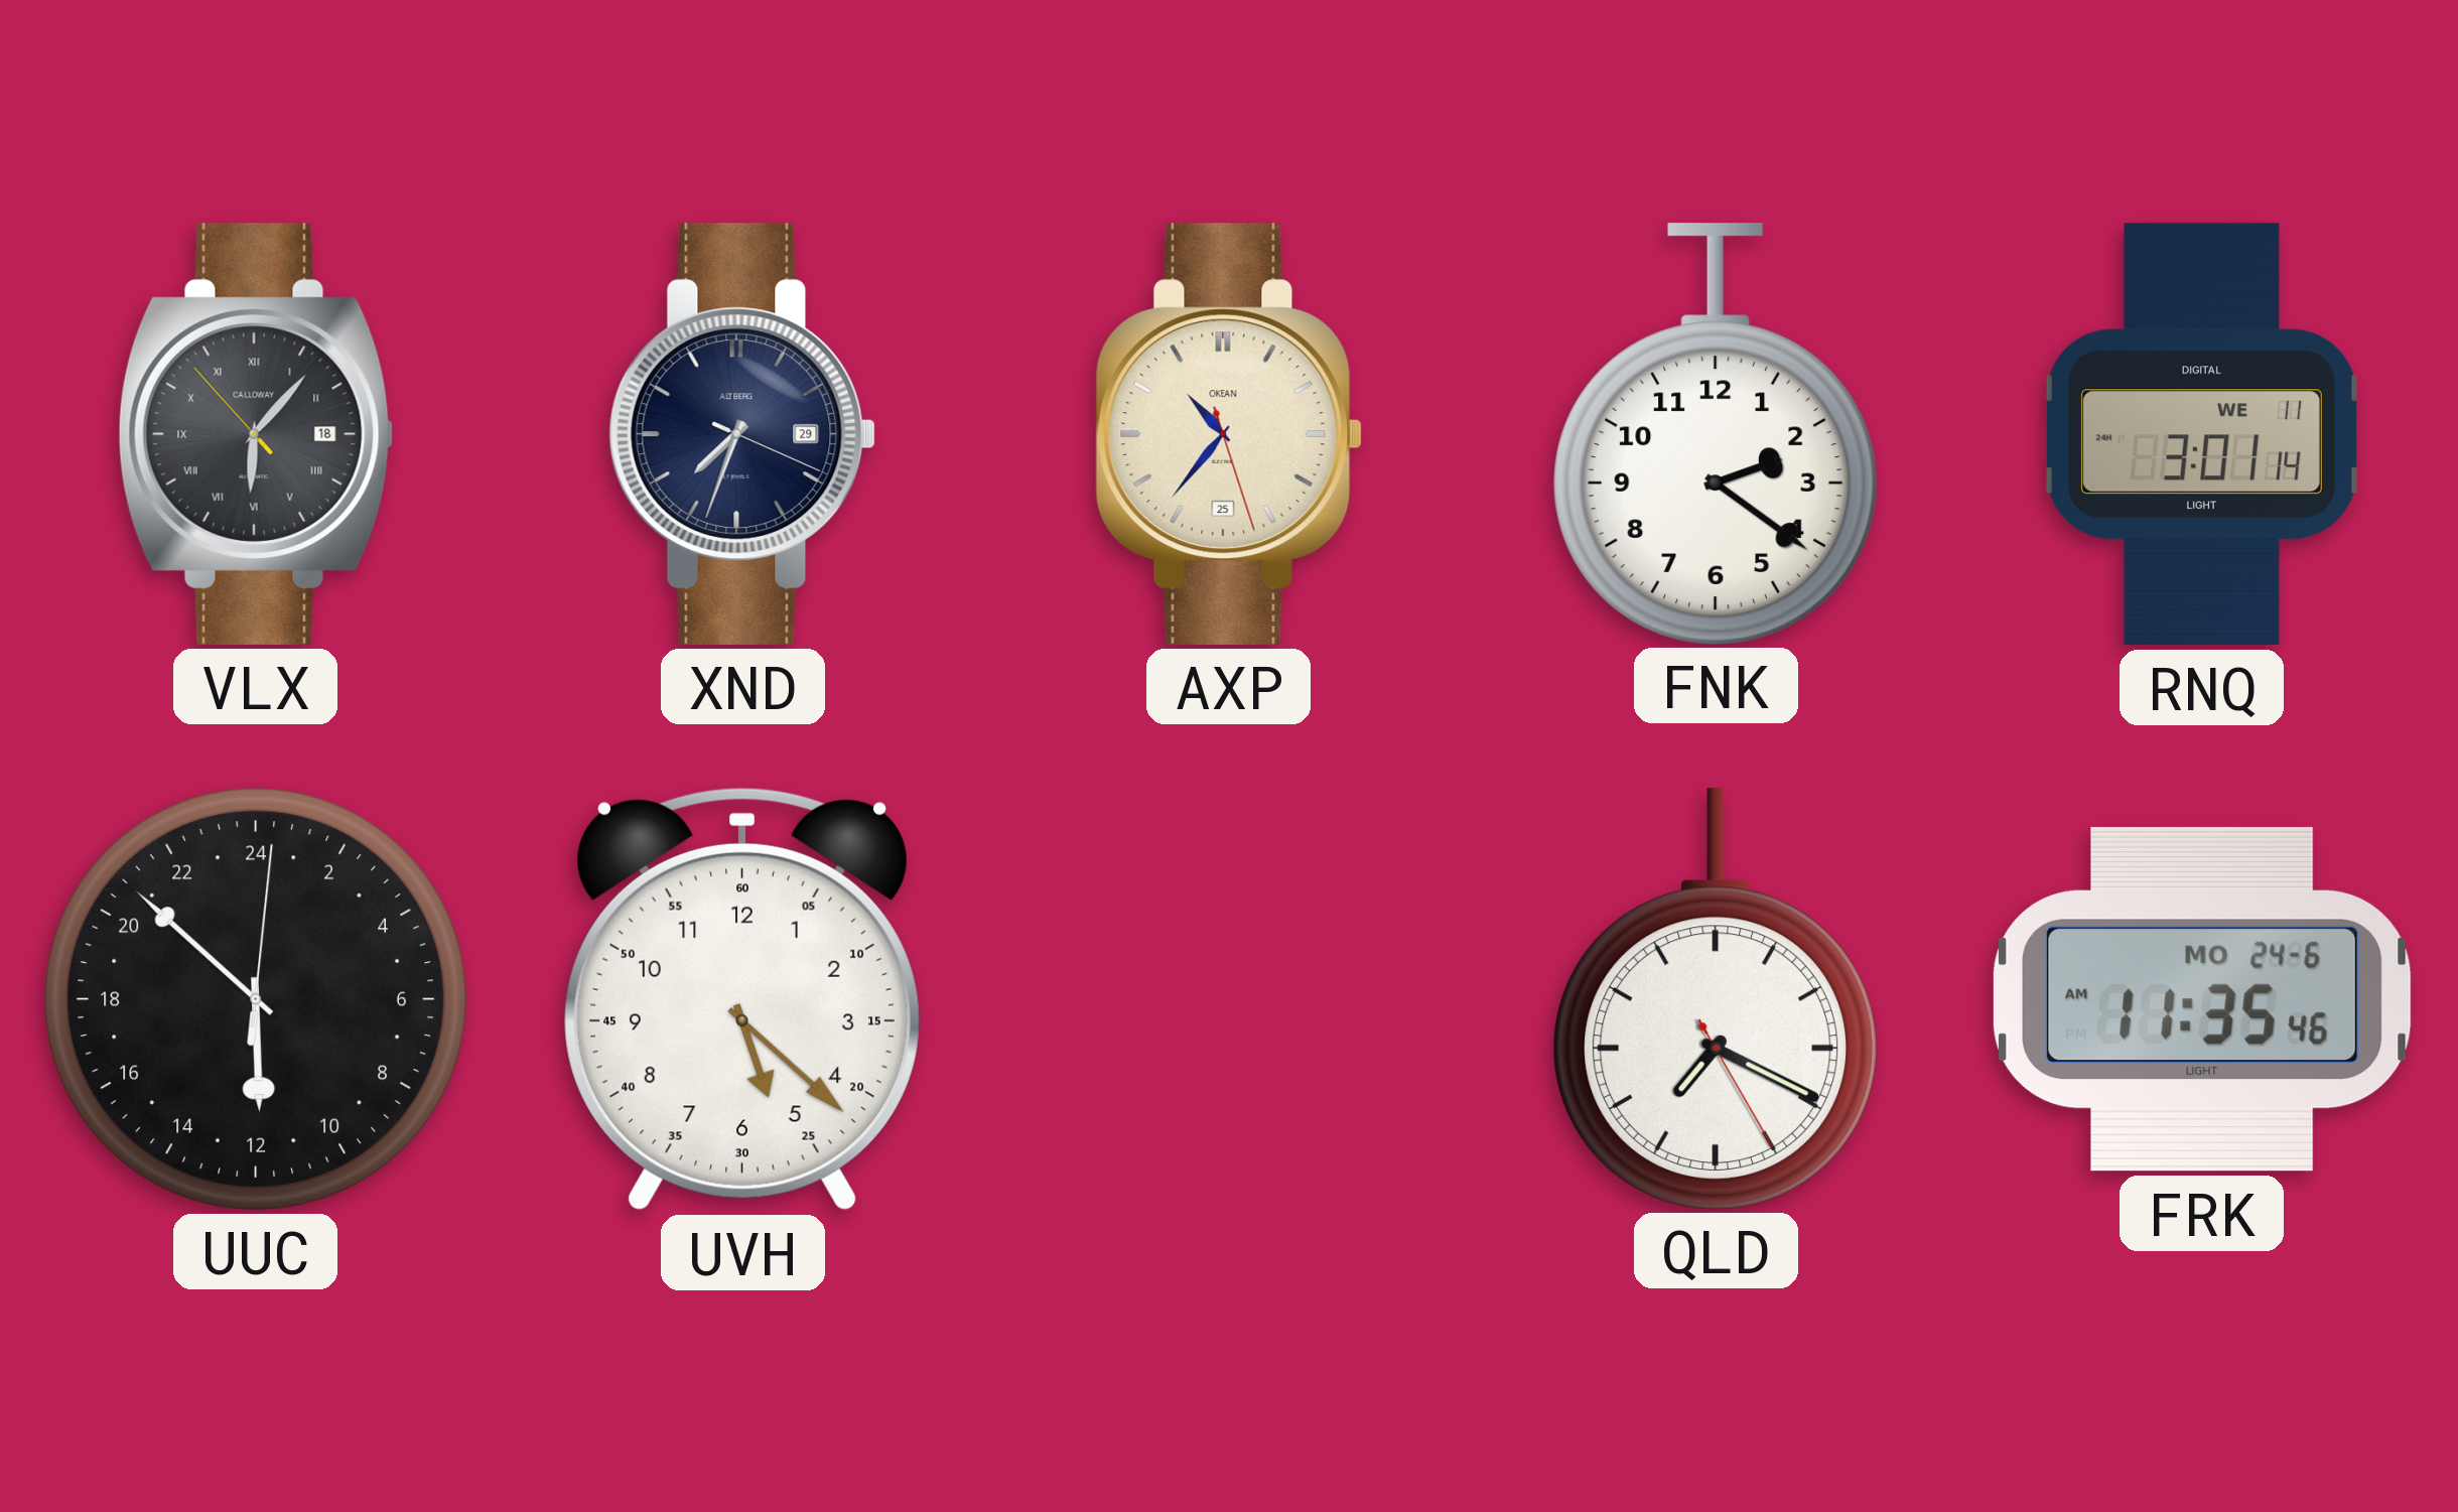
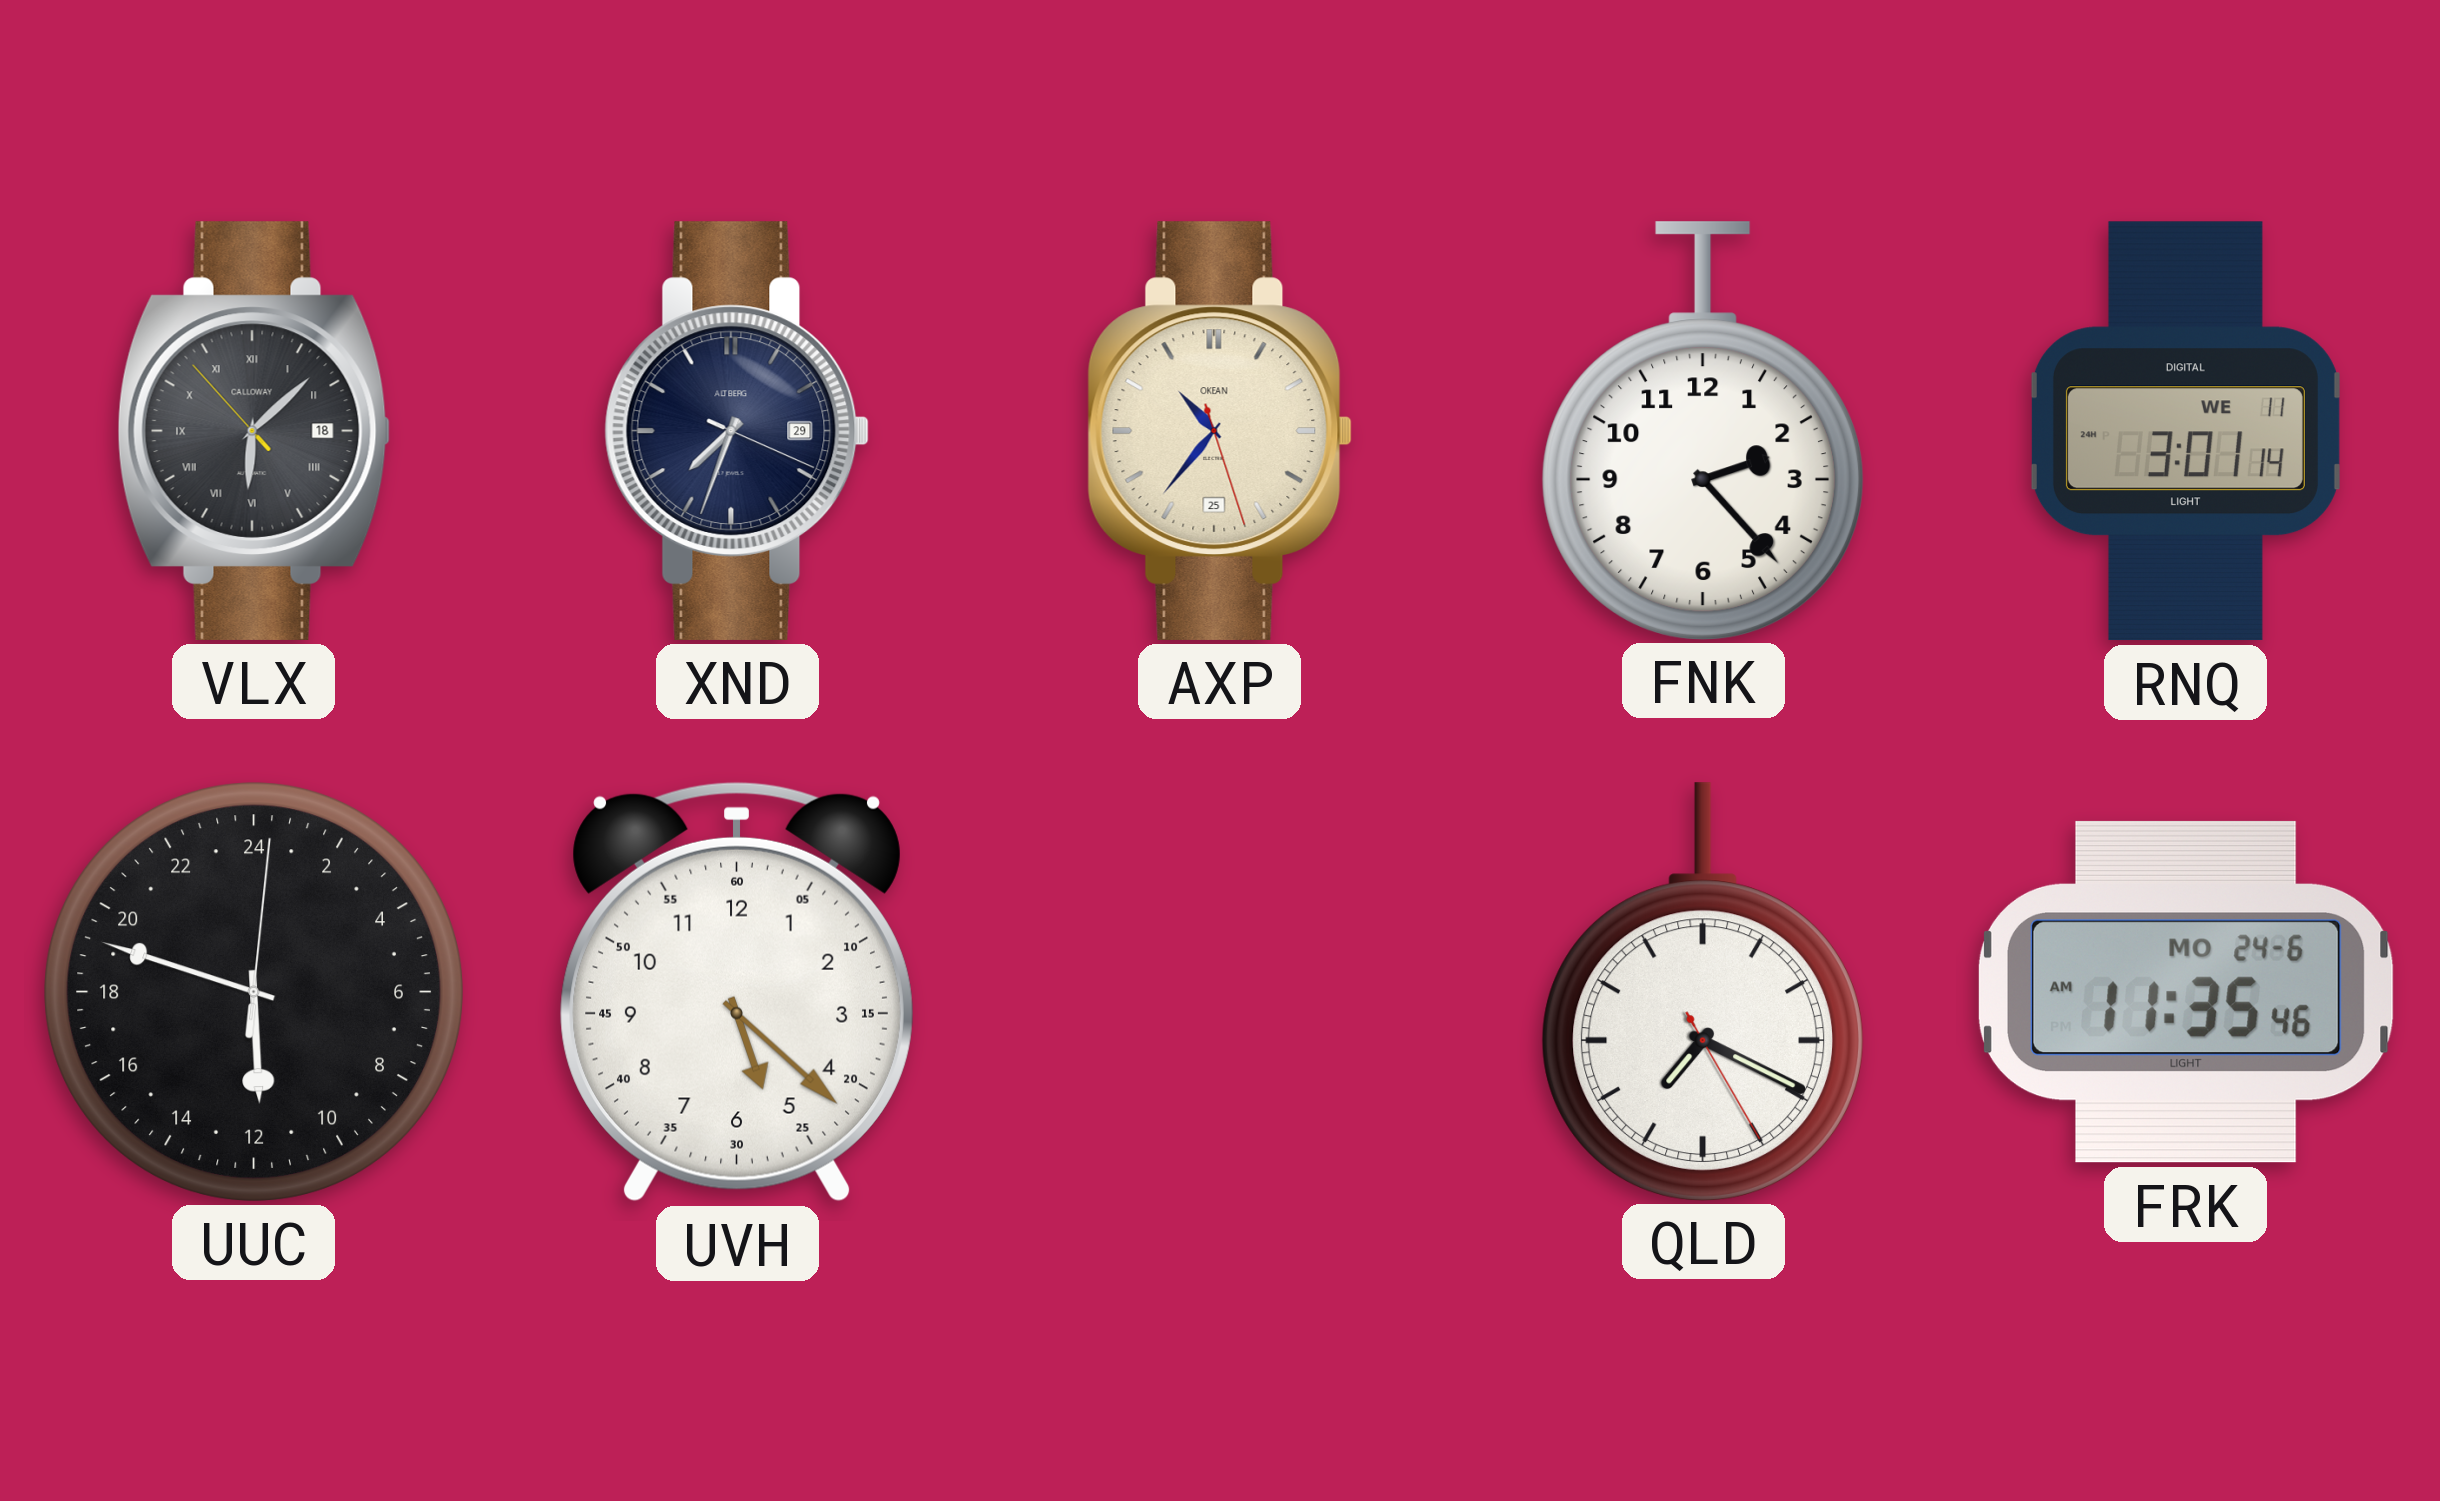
VLX: 6:06 -> 6:07
FNK: 2:21 -> 2:23
UUC: 11:52 -> 11:48
